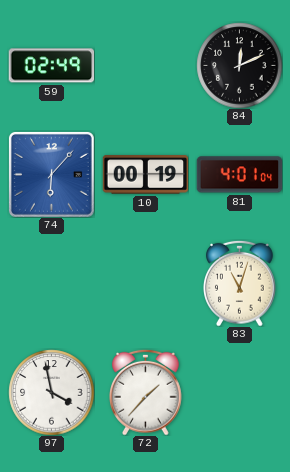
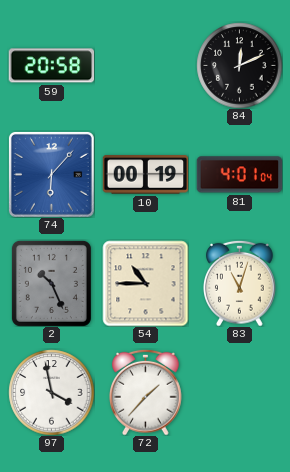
59: 02:49 -> 20:58
2: none -> 10:26
54: none -> 10:45
